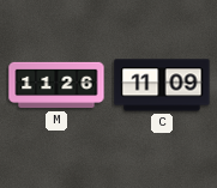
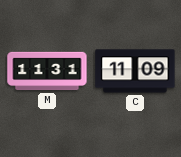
M: 11:26 -> 11:31
